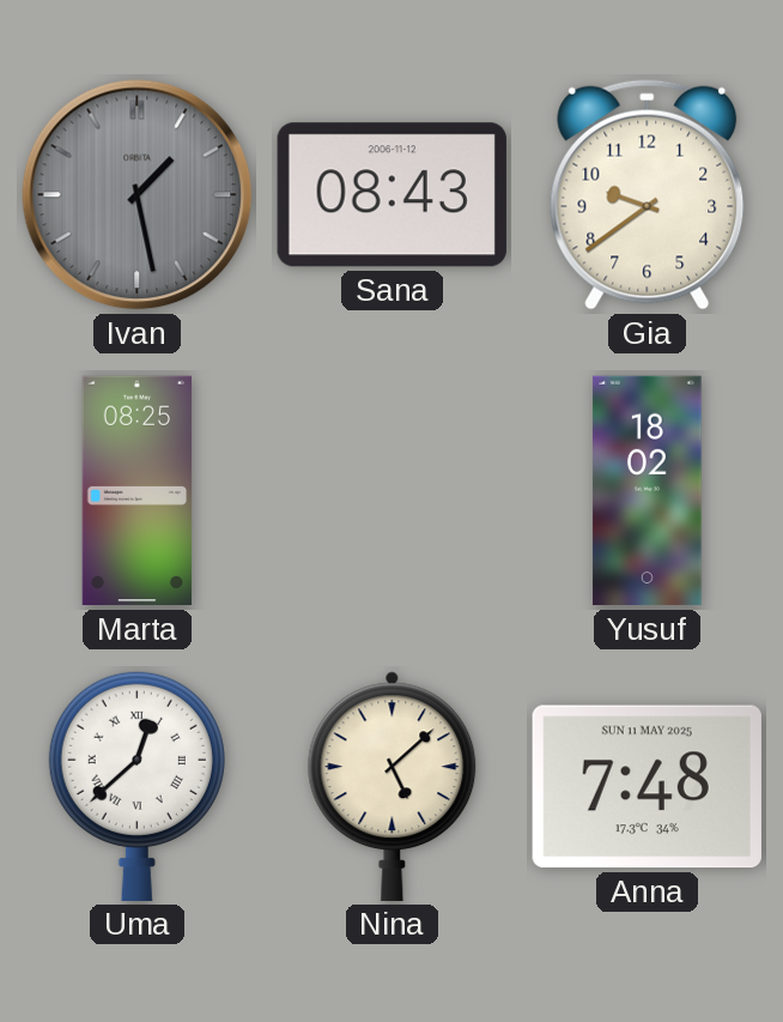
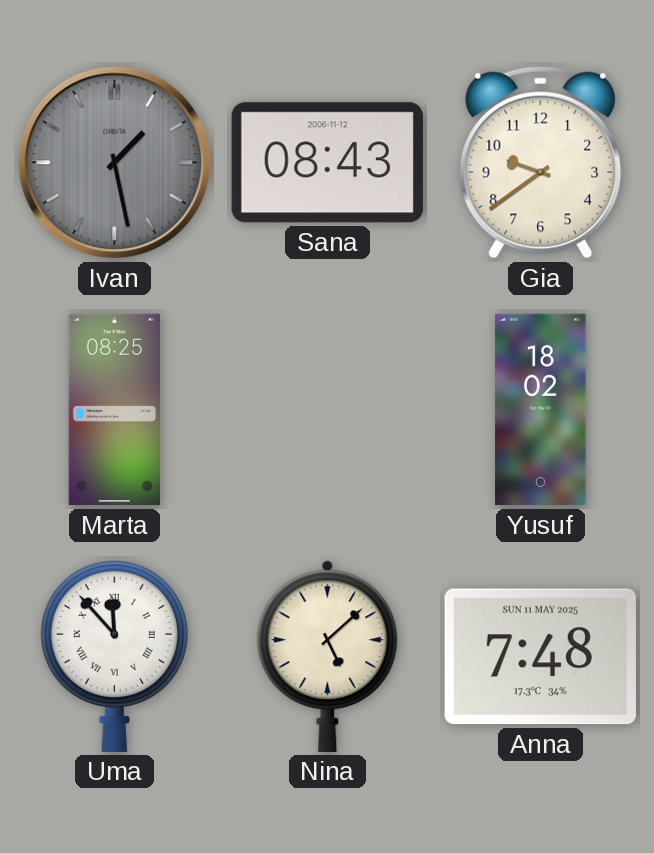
Uma: 12:38 -> 11:53
